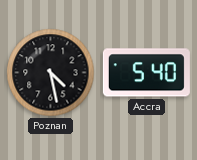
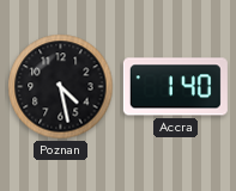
Accra: 5:40 -> 1:40
